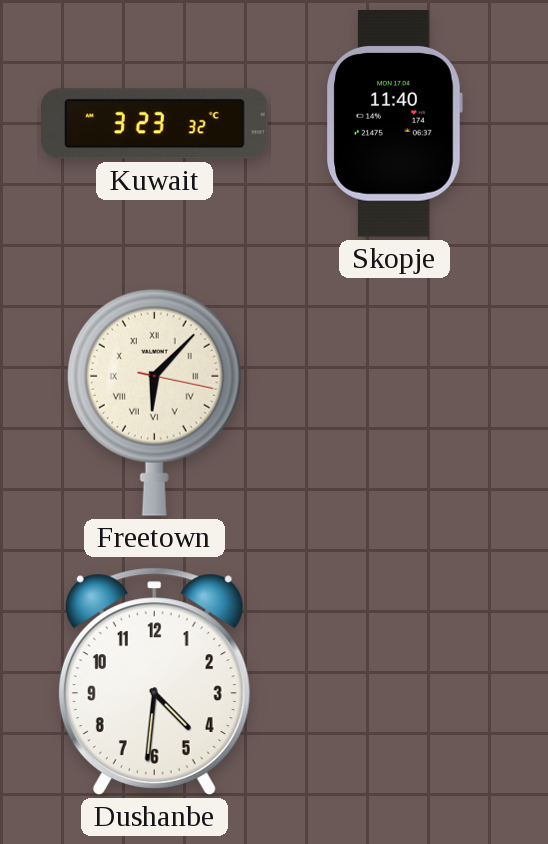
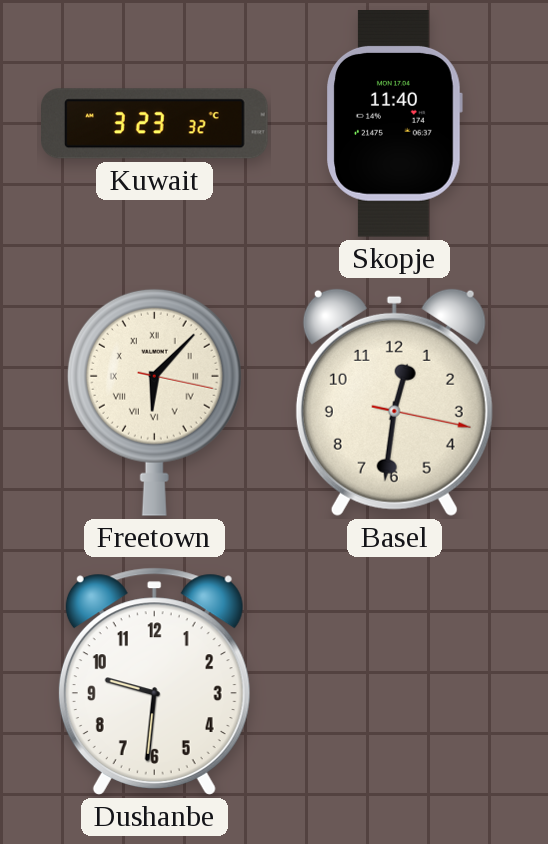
Basel: none -> 12:31
Dushanbe: 4:31 -> 9:31
